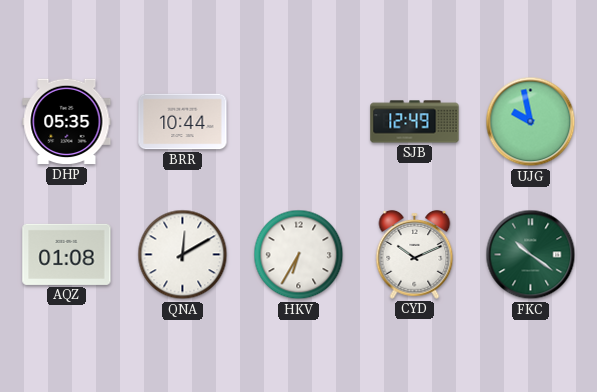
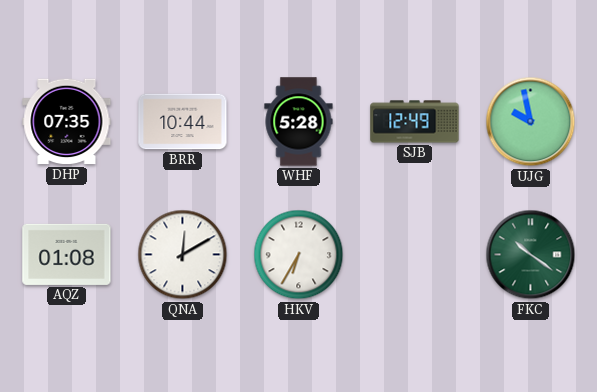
DHP: 05:35 -> 07:35
WHF: none -> 5:28
CYD: 10:11 -> none
